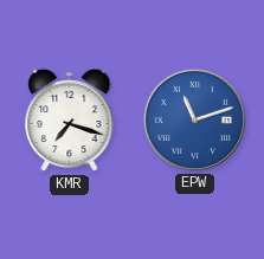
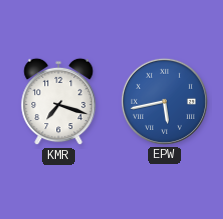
EPW: 11:12 -> 5:43
